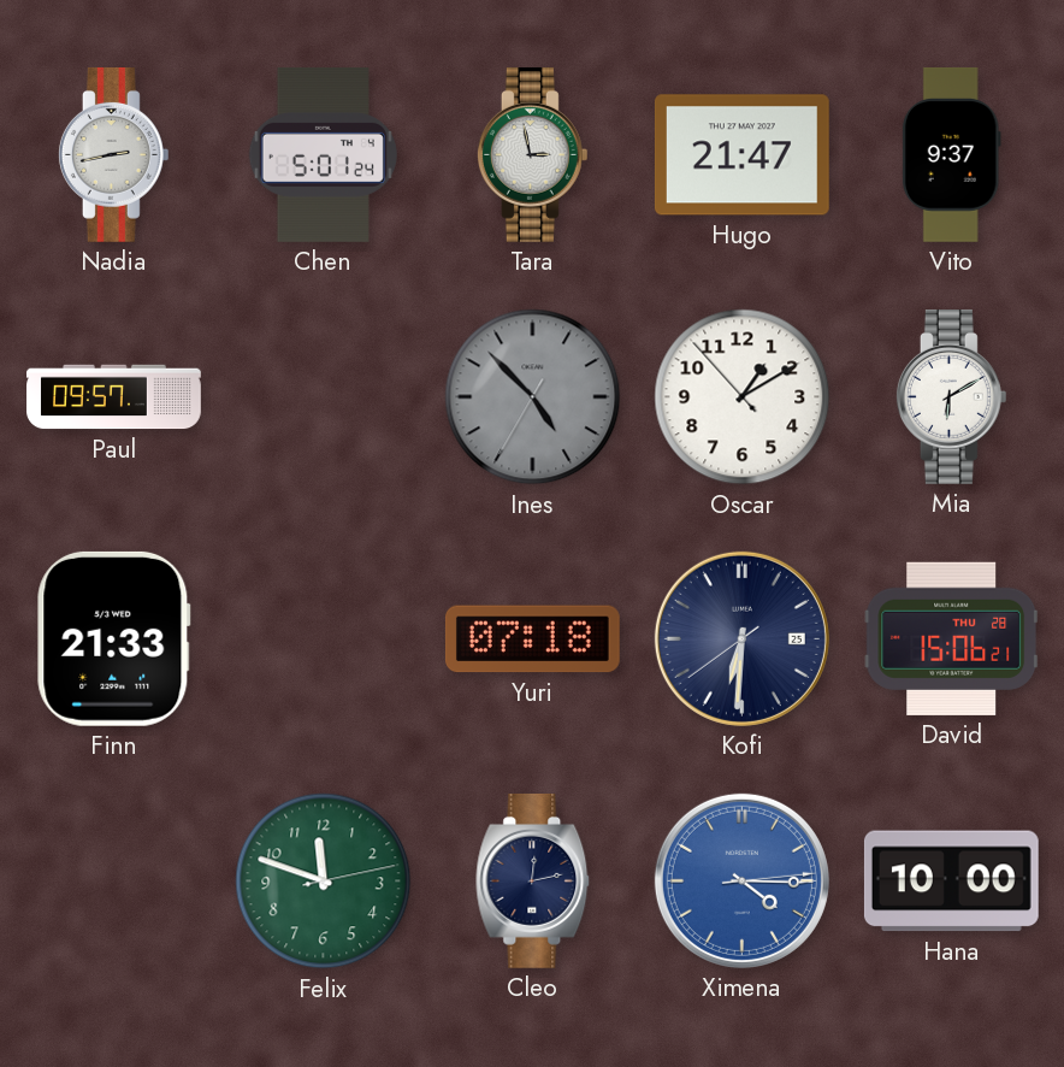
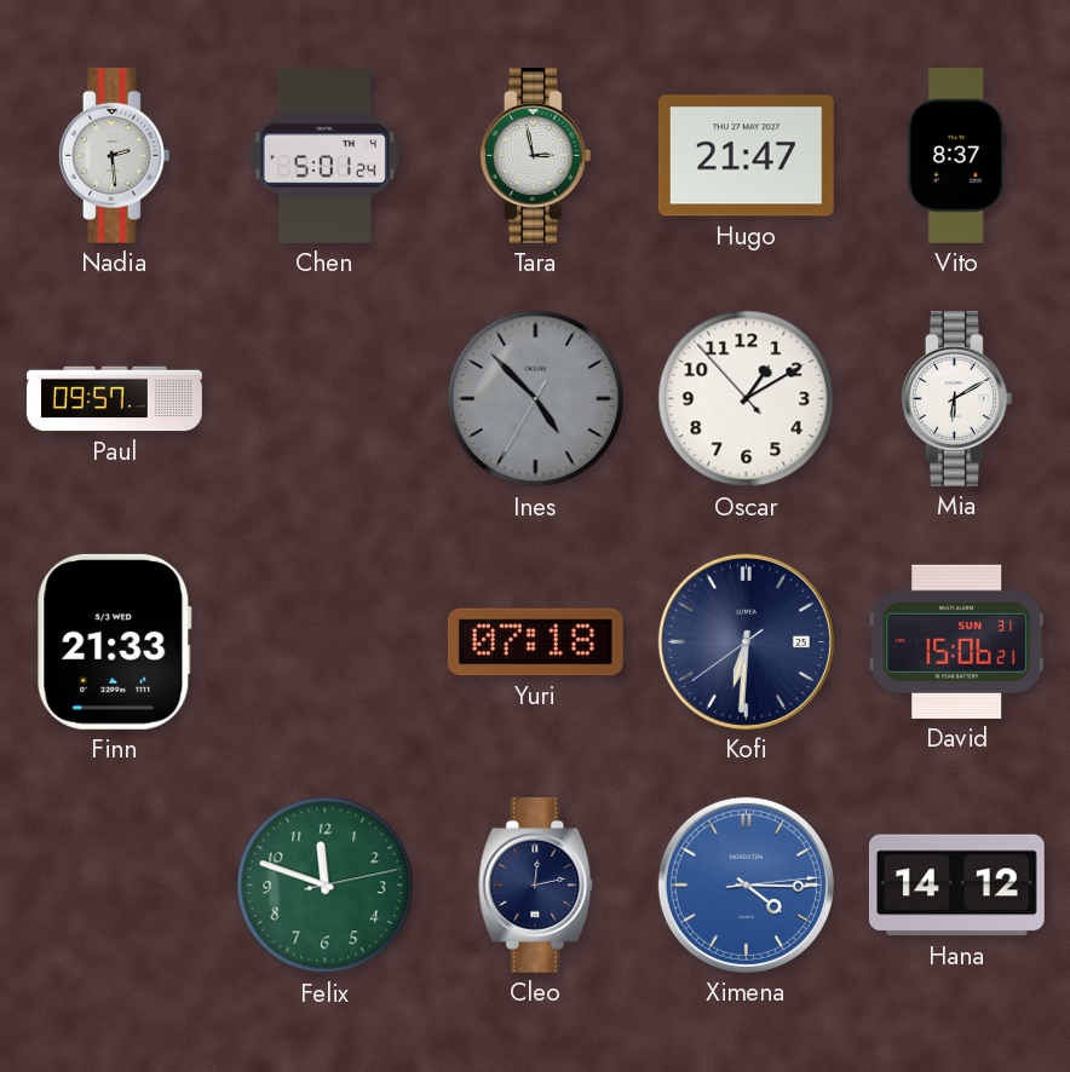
Nadia: 2:43 -> 2:29
Vito: 9:37 -> 8:37
David date: THU 28 -> SUN 31
Hana: 10:00 -> 14:12
